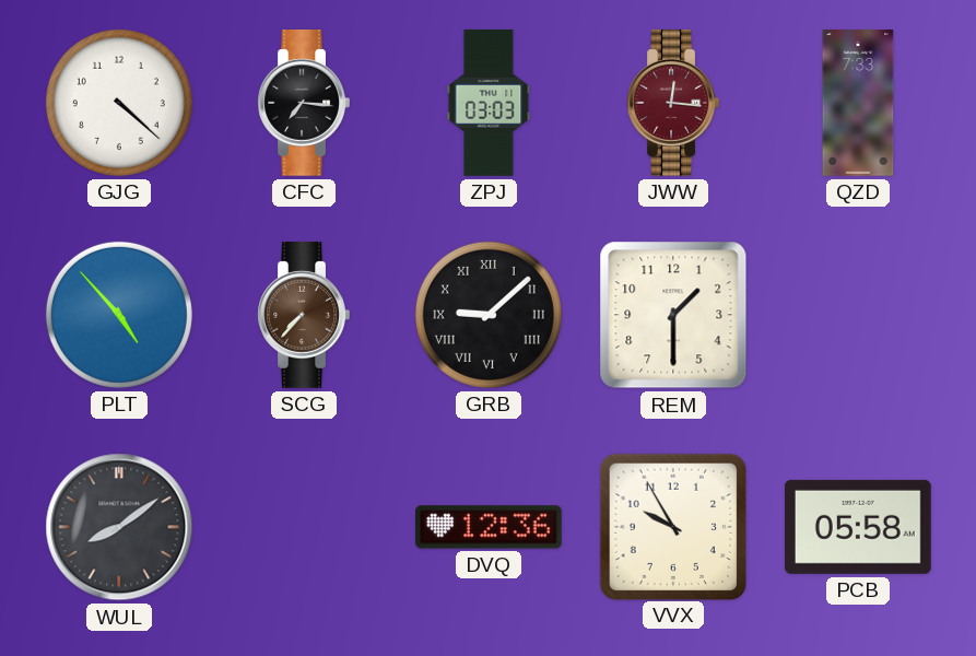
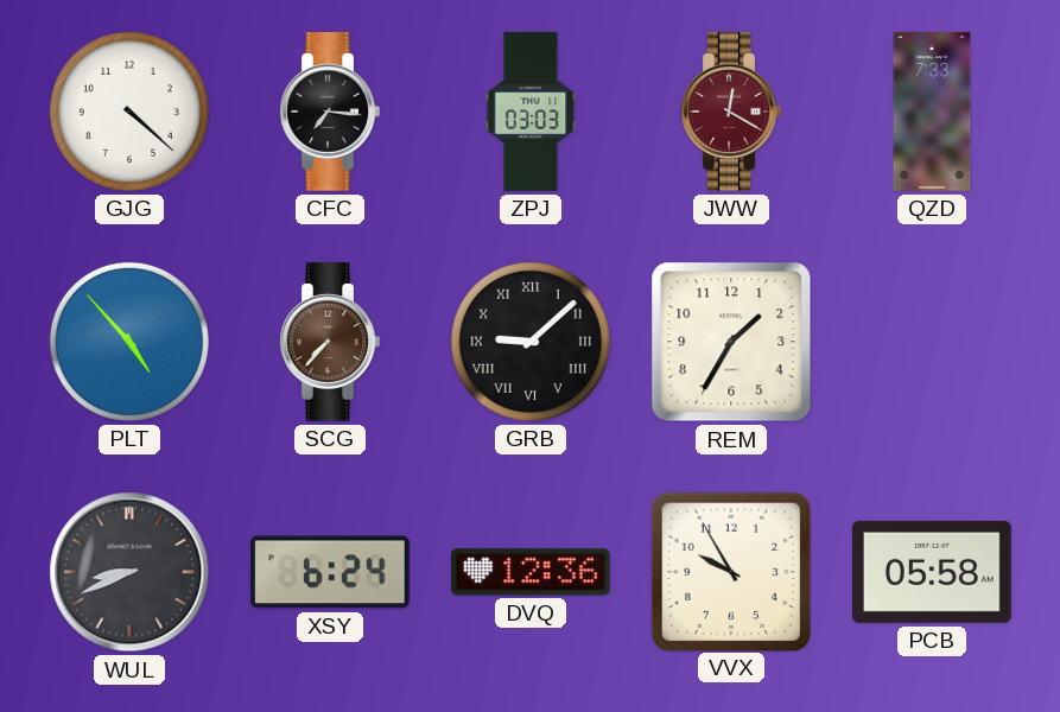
JWW: 12:16 -> 12:20
REM: 1:30 -> 1:35
WUL: 8:09 -> 8:41
XSY: none -> 6:24
